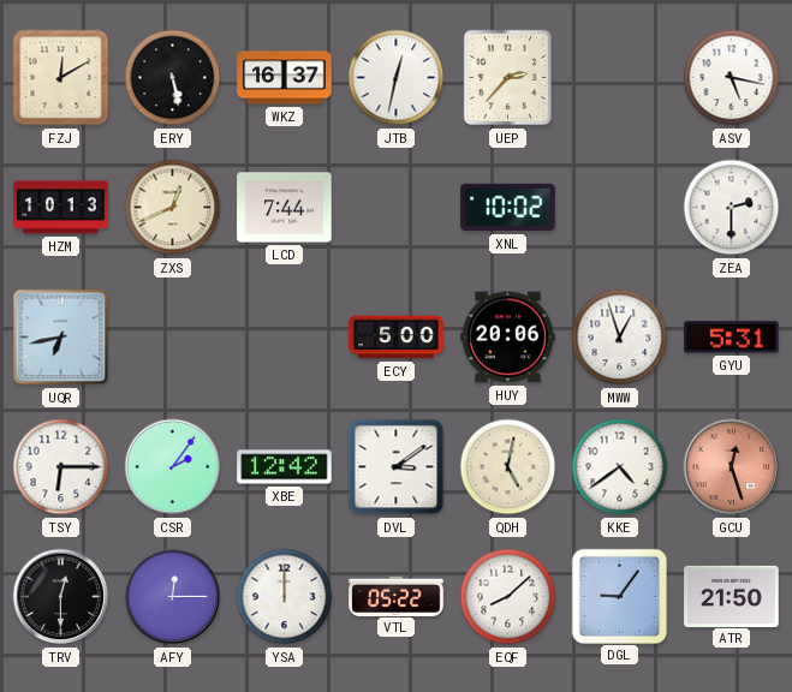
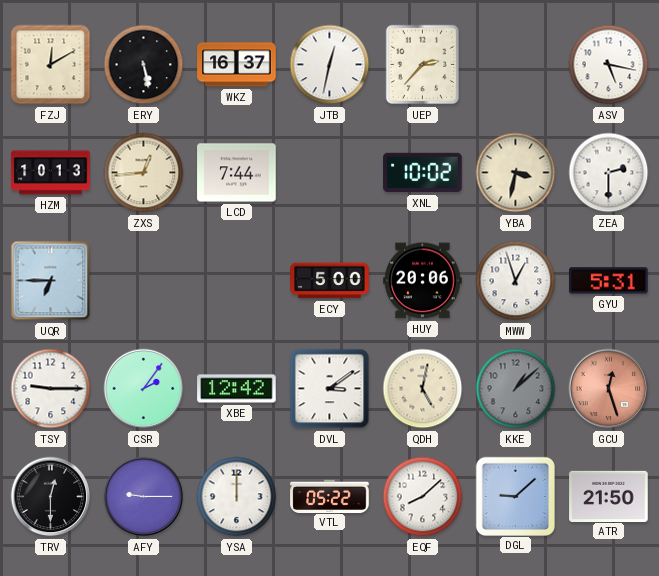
ZXS: 12:41 -> 12:44
YBA: none -> 3:32
UQR: 6:43 -> 6:45
TSY: 6:15 -> 9:15
KKE: 4:39 -> 1:08
KKE dial: white -> grey
AFY: 12:15 -> 9:15
DGL: 9:06 -> 9:08
